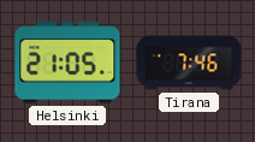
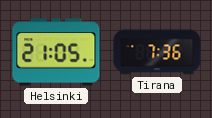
Tirana: 7:46 -> 7:36
